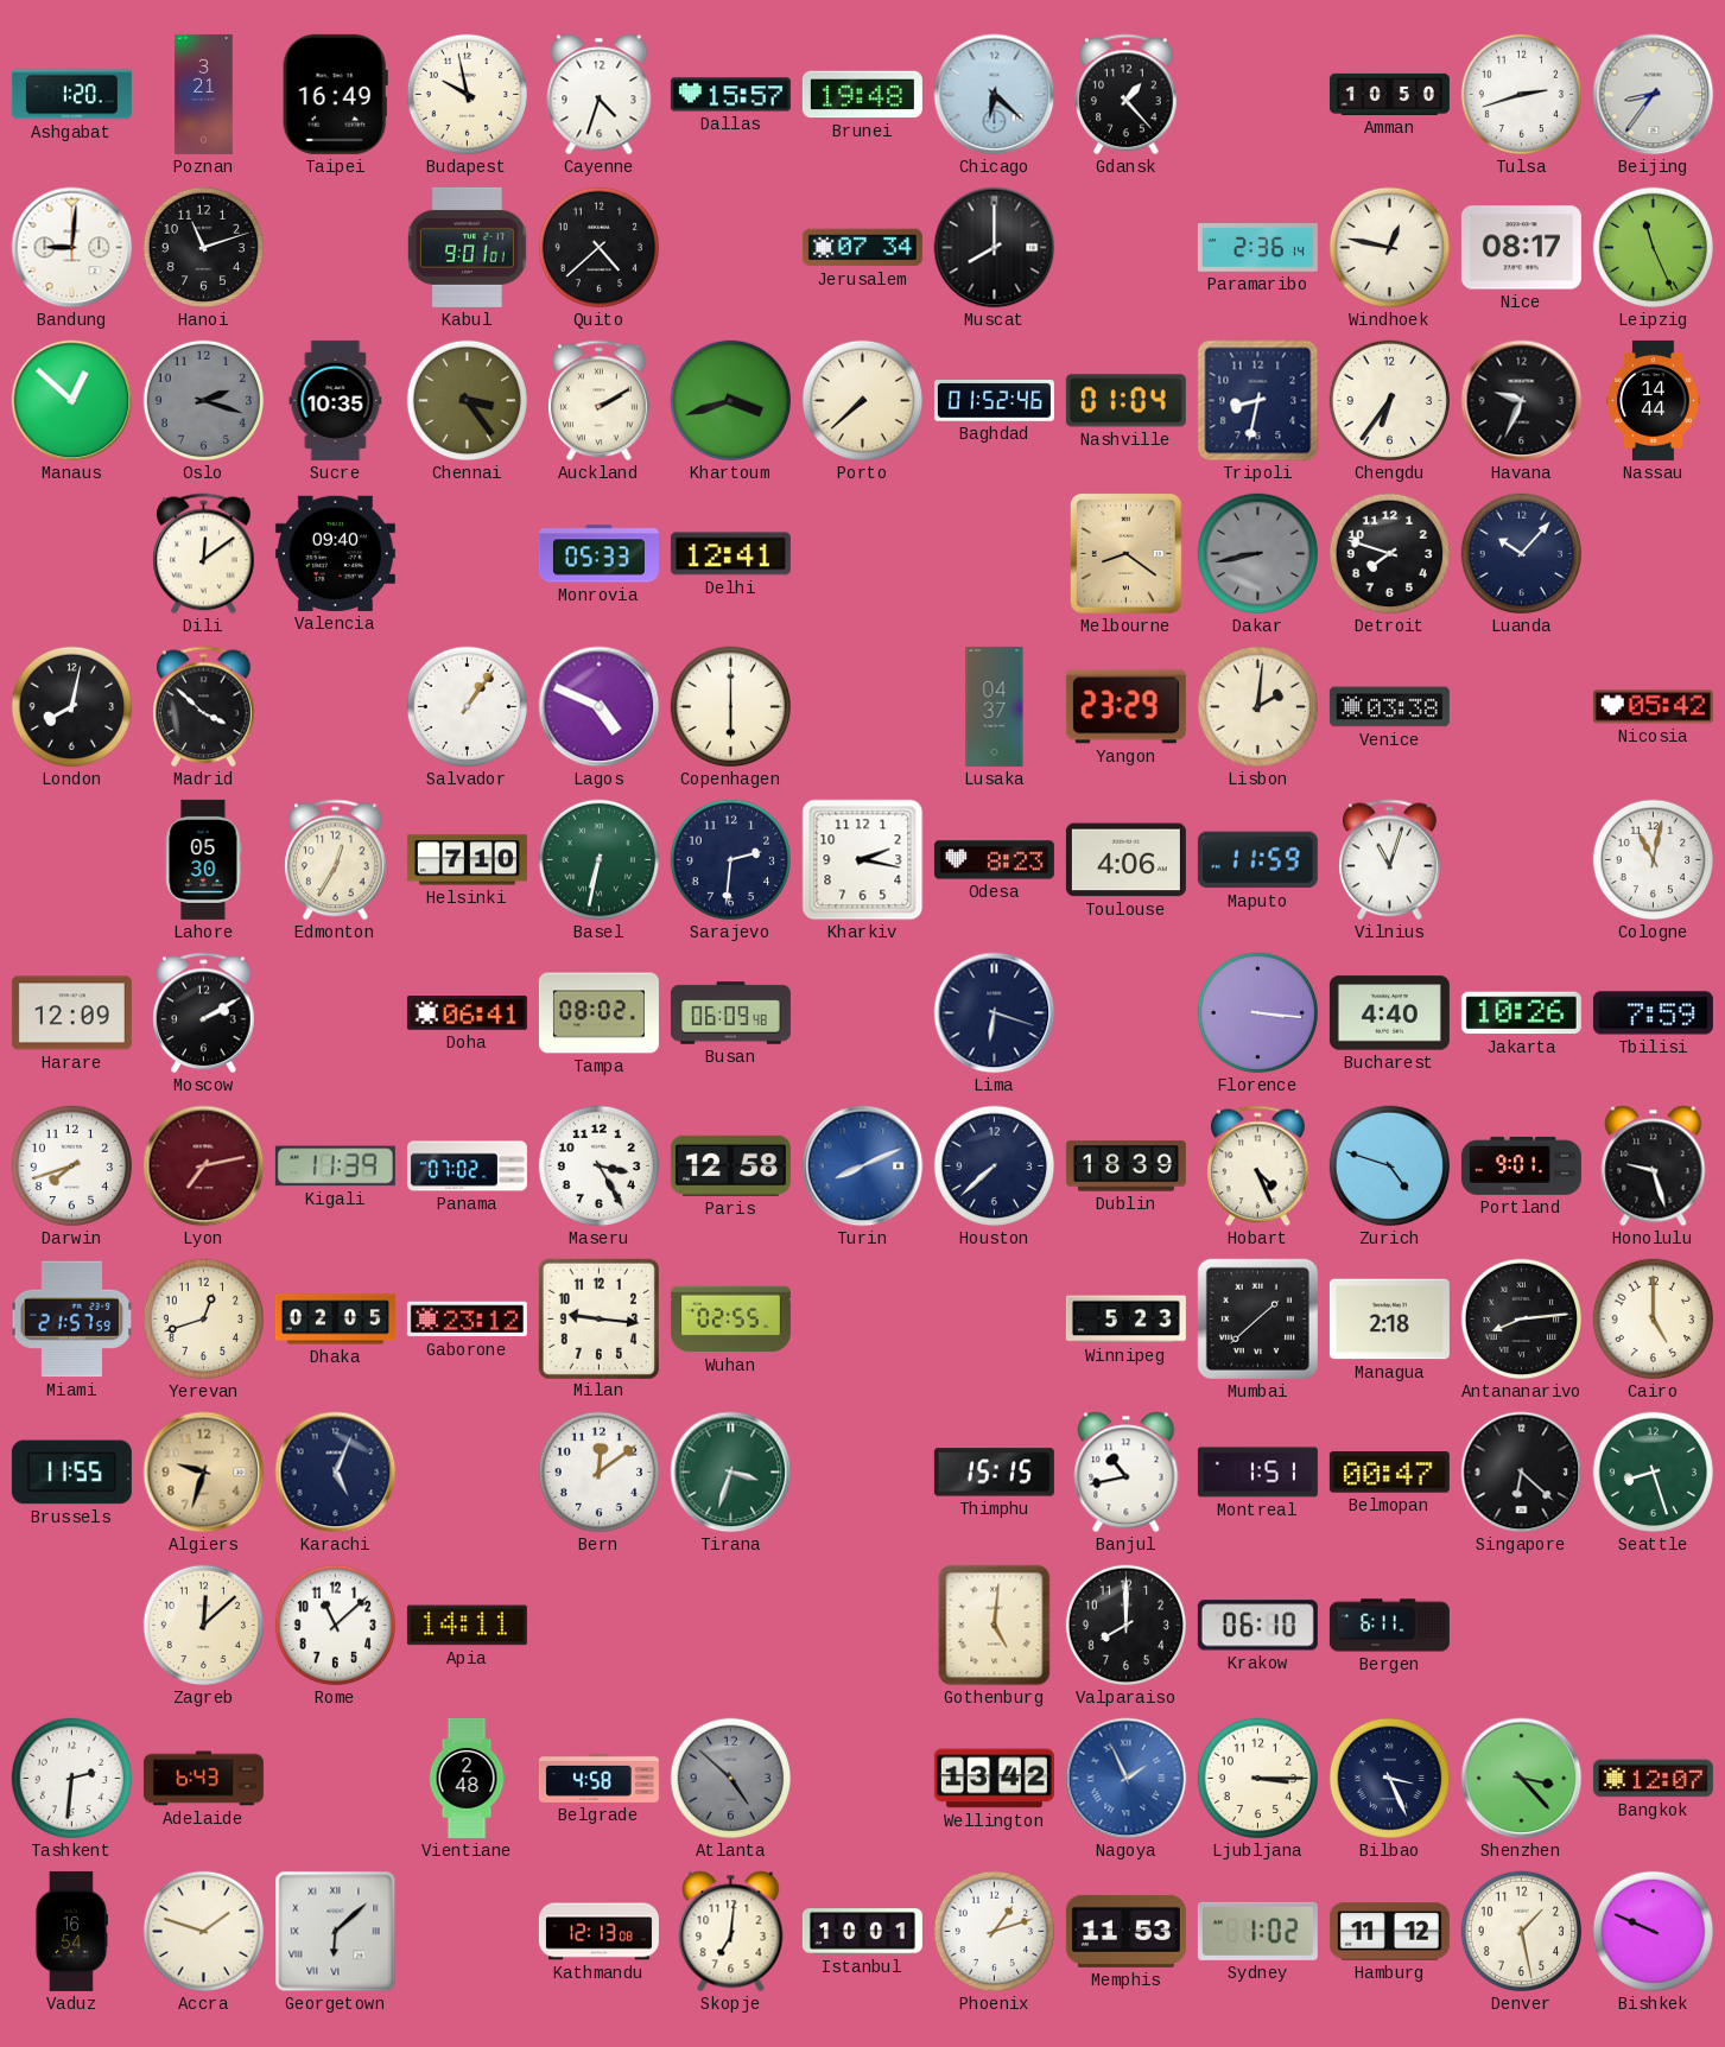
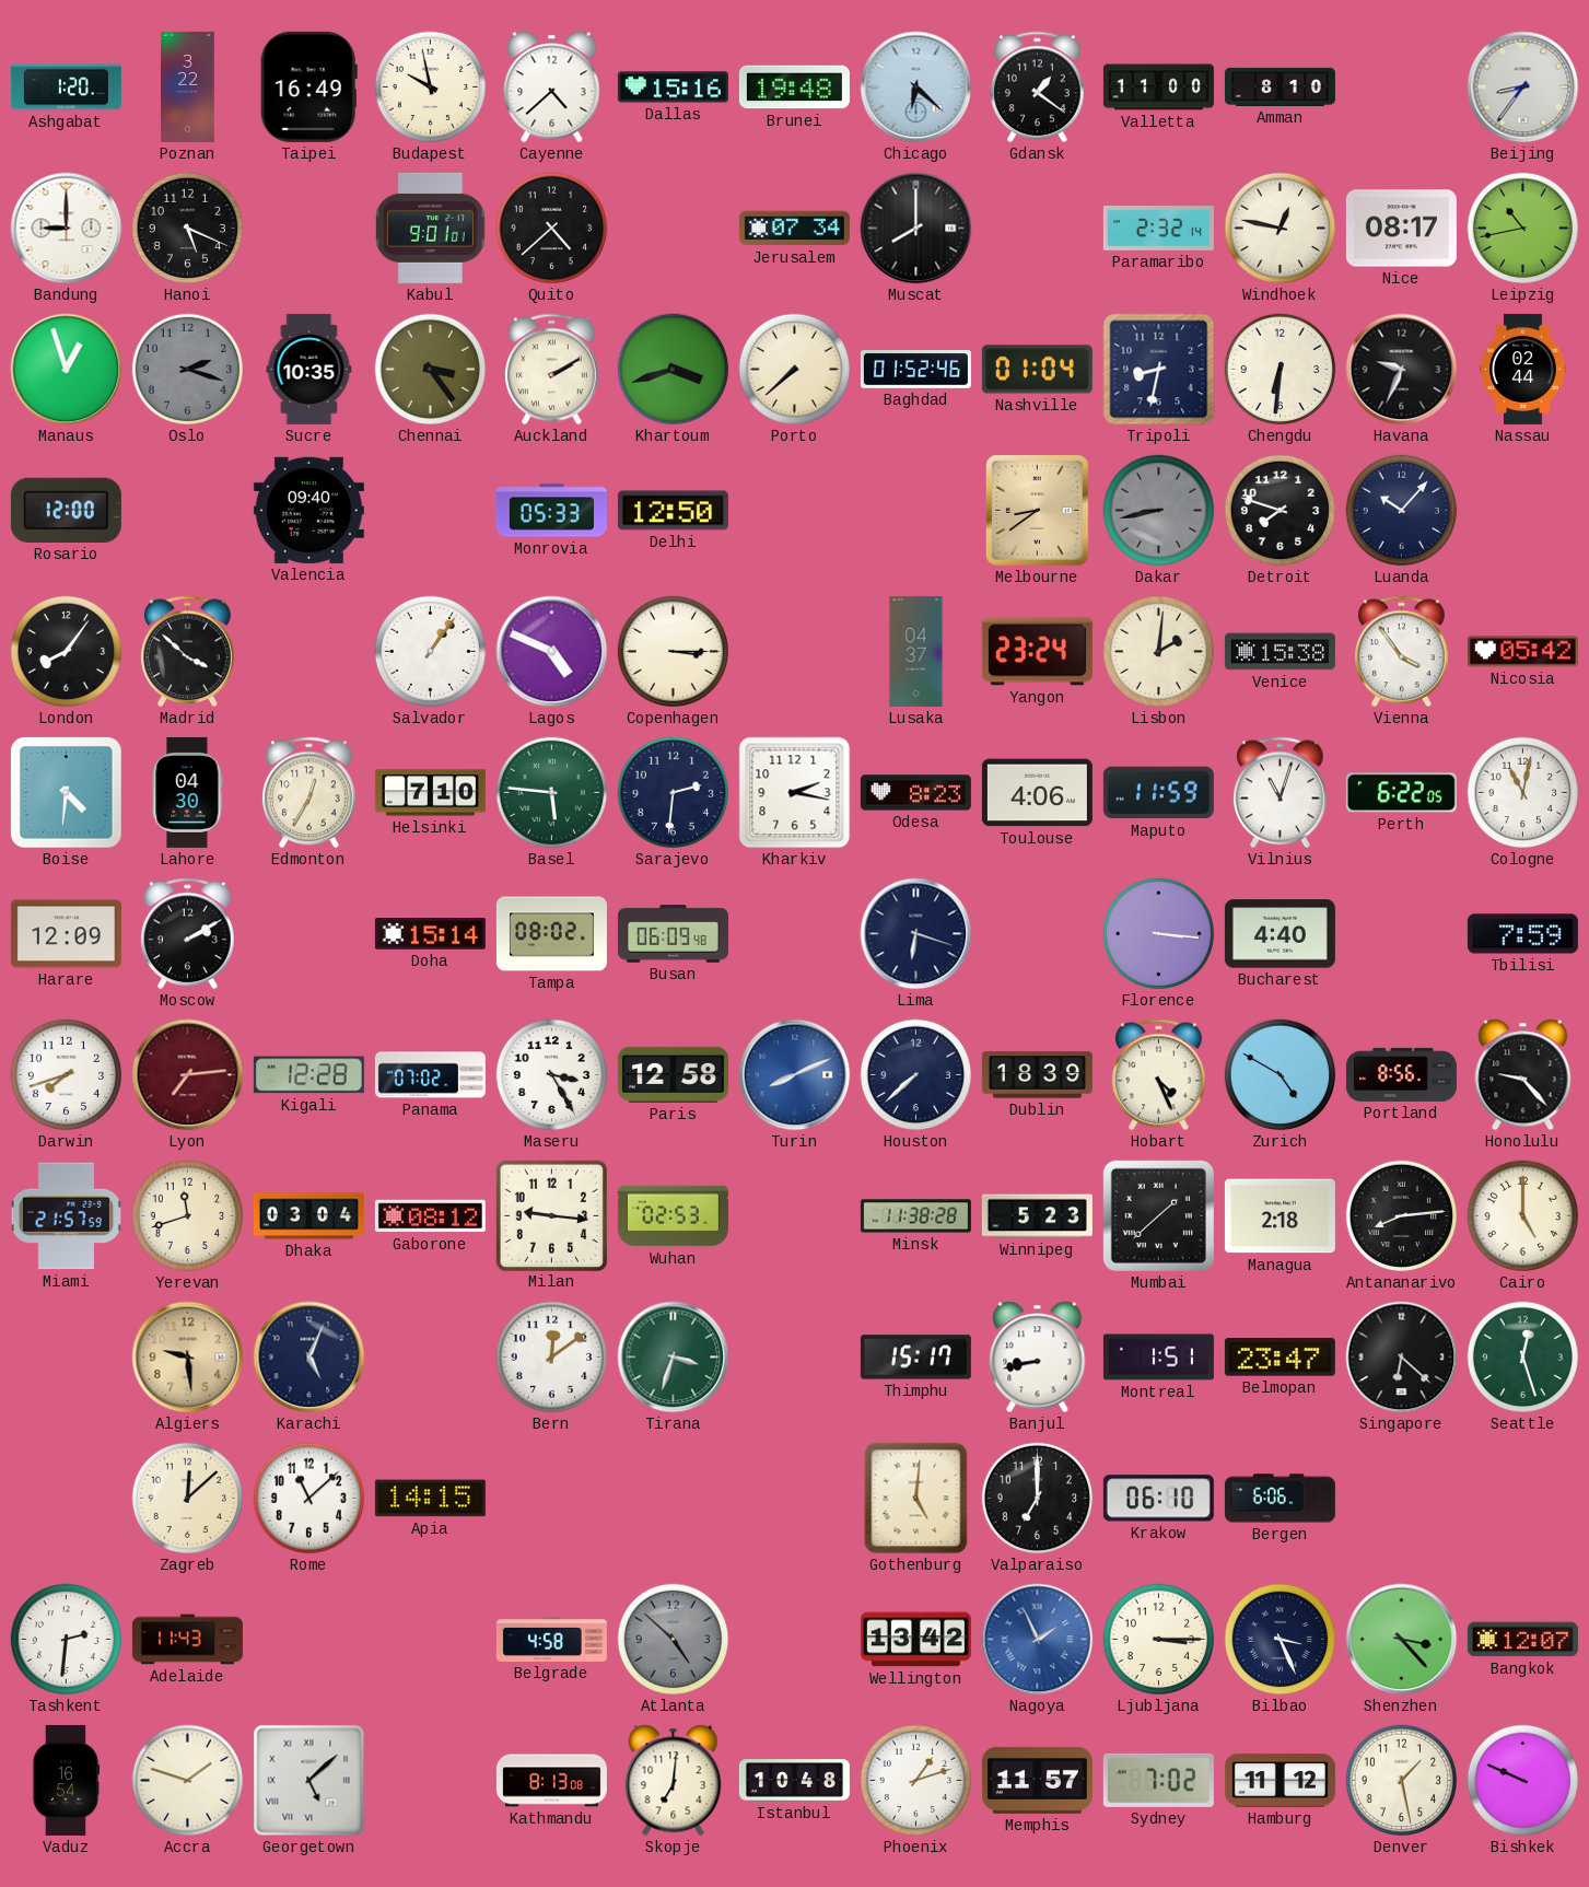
Poznan: 3:21 -> 3:22
Cayenne: 4:33 -> 4:38
Dallas: 15:57 -> 15:16
Gdansk: 1:23 -> 1:21
Valletta: none -> 11:00
Amman: 10:50 -> 8:10
Tulsa: 2:42 -> none
Bandung: 9:01 -> 9:00
Hanoi: 11:12 -> 5:19
Paramaribo: 2:36 -> 2:32
Leipzig: 11:26 -> 10:43
Manaus: 12:52 -> 12:57
Chengdu: 6:36 -> 6:31
Nassau: 14:44 -> 02:44
Rosario: none -> 12:00
Dili: 12:09 -> none
Delhi: 12:41 -> 12:50
Melbourne: 8:21 -> 8:39
London: 8:02 -> 8:06
Copenhagen: 6:00 -> 3:15
Yangon: 23:29 -> 23:24
Venice: 03:38 -> 15:38
Vienna: none -> 3:54
Boise: none -> 4:31
Lahore: 05:30 -> 04:30
Basel: 6:32 -> 5:46
Perth: none -> 6:22
Doha: 06:41 -> 15:14
Jakarta: 10:26 -> none
Lyon: 7:13 -> 7:14
Kigali: 11:39 -> 12:28
Zurich: 4:48 -> 4:50
Portland: 9:01 -> 8:56
Honolulu: 9:27 -> 9:23
Yerevan: 12:42 -> 11:42
Dhaka: 02:05 -> 03:04
Gaborone: 23:12 -> 08:12
Wuhan: 02:55 -> 02:53
Minsk: none -> 11:38
Brussels: 11:55 -> none
Algiers: 9:33 -> 9:29
Thimphu: 15:15 -> 15:17
Banjul: 10:43 -> 8:43
Belmopan: 00:47 -> 23:47
Seattle: 8:27 -> 12:27
Apia: 14:11 -> 14:15
Valparaiso: 8:00 -> 7:00
Bergen: 6:11 -> 6:06
Adelaide: 6:43 -> 11:43
Vientiane: 2:48 -> none
Georgetown: 6:08 -> 5:08
Kathmandu: 12:13 -> 8:13
Istanbul: 10:01 -> 10:48
Memphis: 11:53 -> 11:57
Sydney: 1:02 -> 7:02
